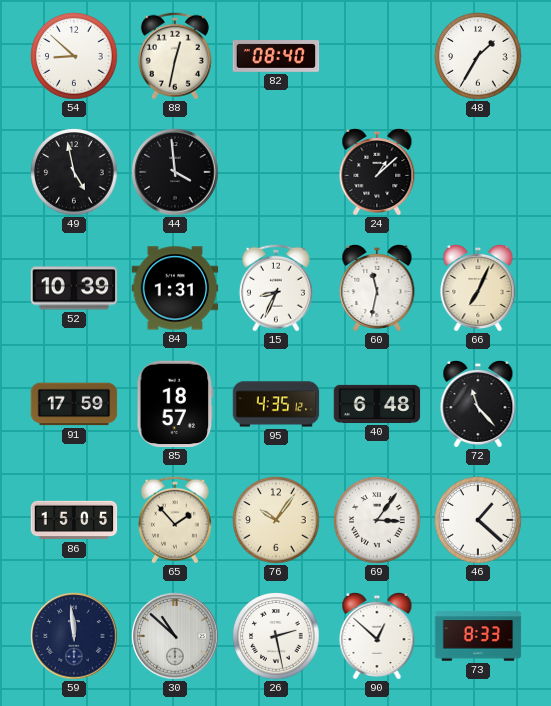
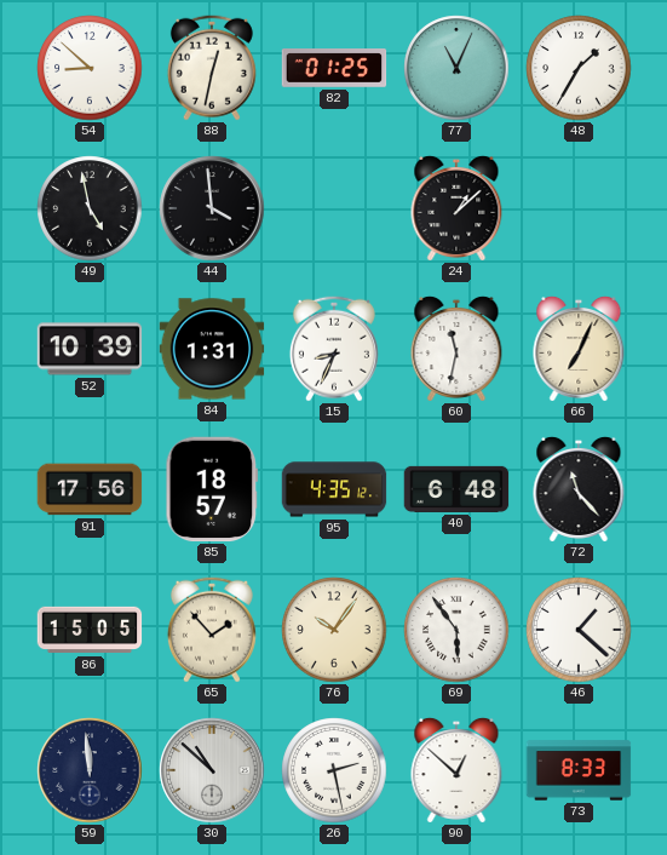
82: 08:40 -> 01:25
77: none -> 11:04
91: 17:59 -> 17:56
69: 3:06 -> 5:54
